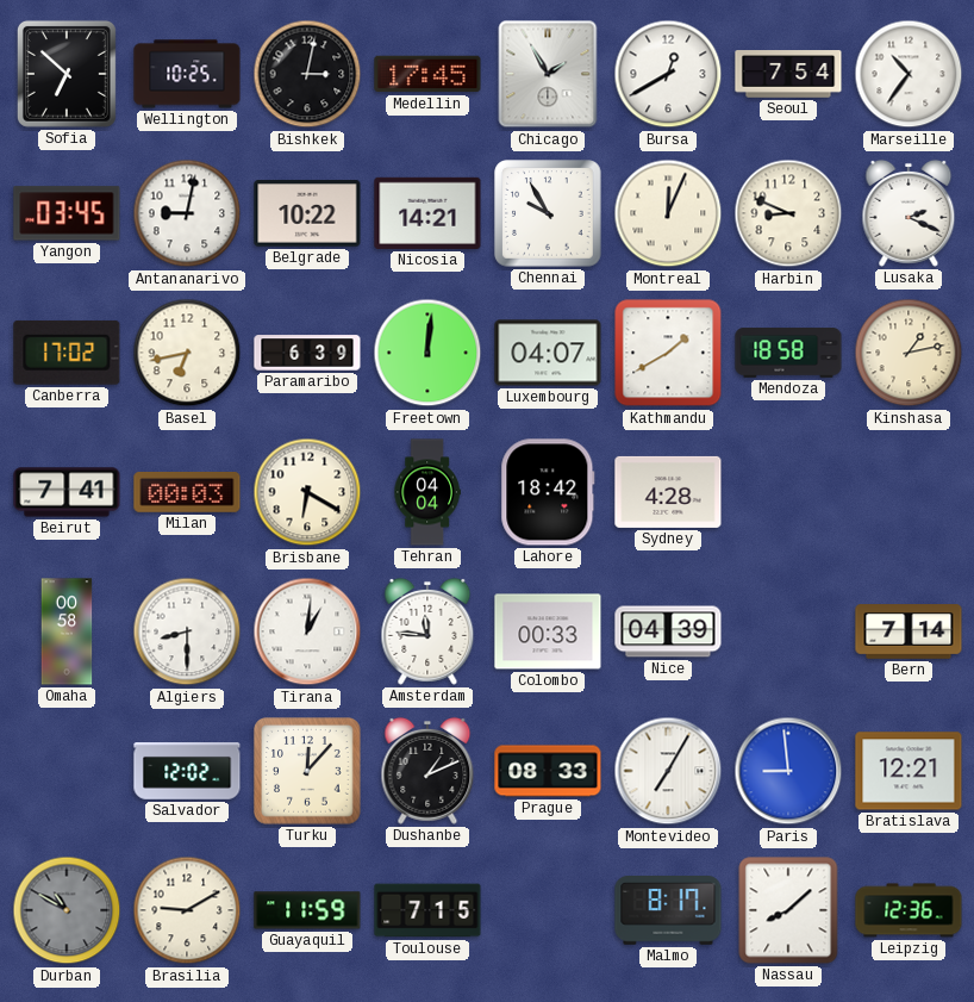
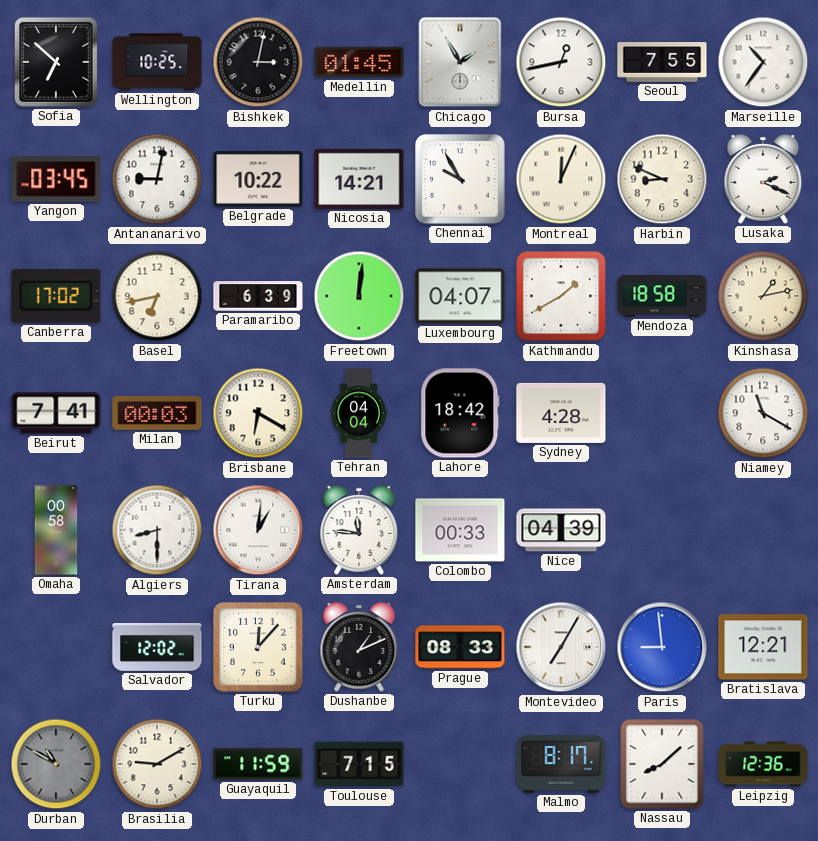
Medellin: 17:45 -> 01:45
Bursa: 12:40 -> 12:43
Seoul: 7:54 -> 7:55
Niamey: none -> 11:20
Bern: 7:14 -> none
